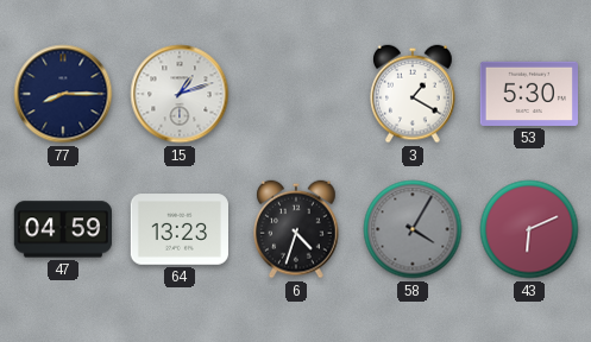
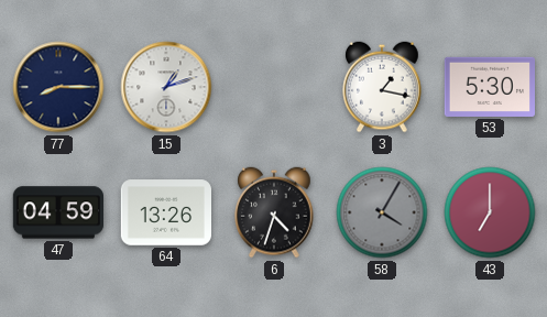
3: 1:20 -> 1:17
64: 13:23 -> 13:26
43: 6:11 -> 7:00
